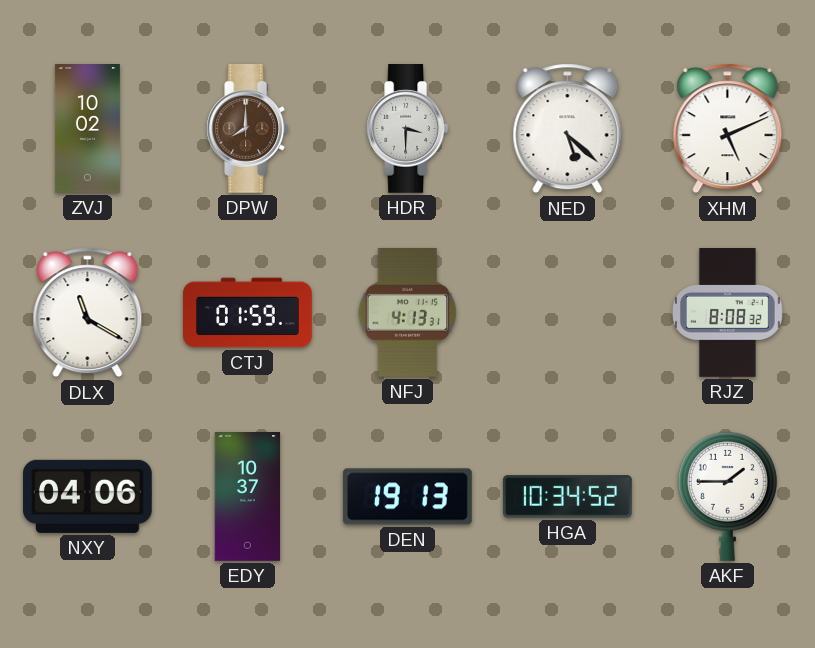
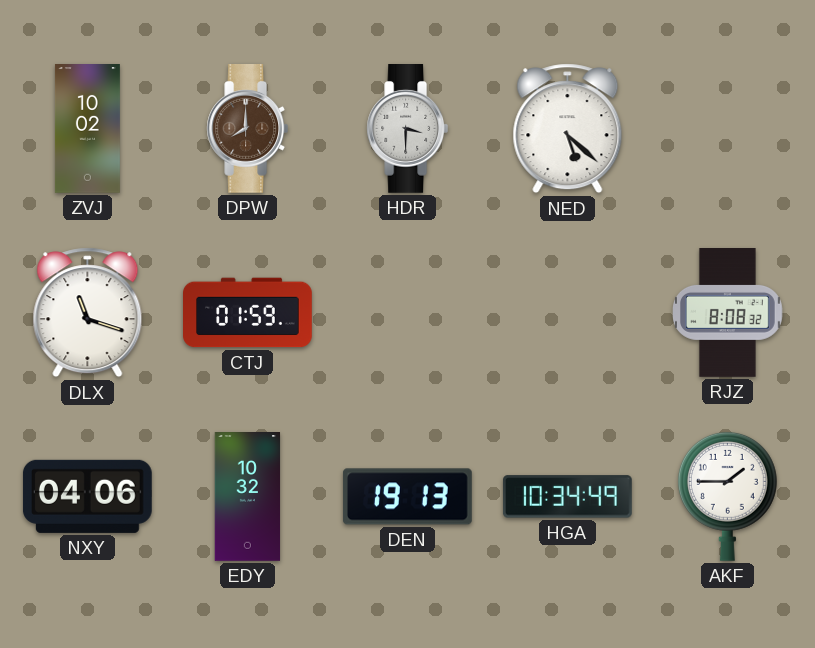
XHM: 5:11 -> none
DLX: 11:20 -> 11:18
NFJ: 4:13 -> none
EDY: 10:37 -> 10:32
HGA: 10:34:52 -> 10:34:49
